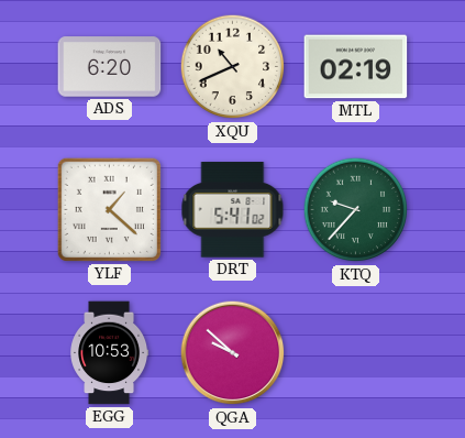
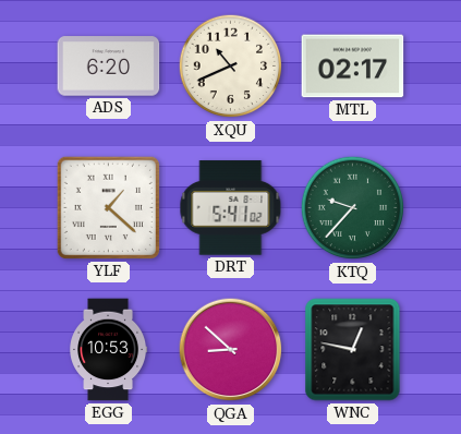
MTL: 02:19 -> 02:17
QGA: 9:52 -> 8:52
WNC: none -> 12:47
